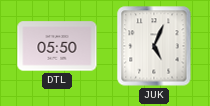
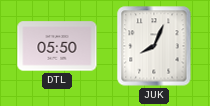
JUK: 5:04 -> 8:04
